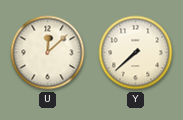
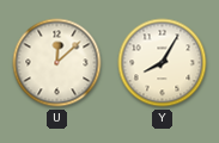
Y: 7:38 -> 8:05
